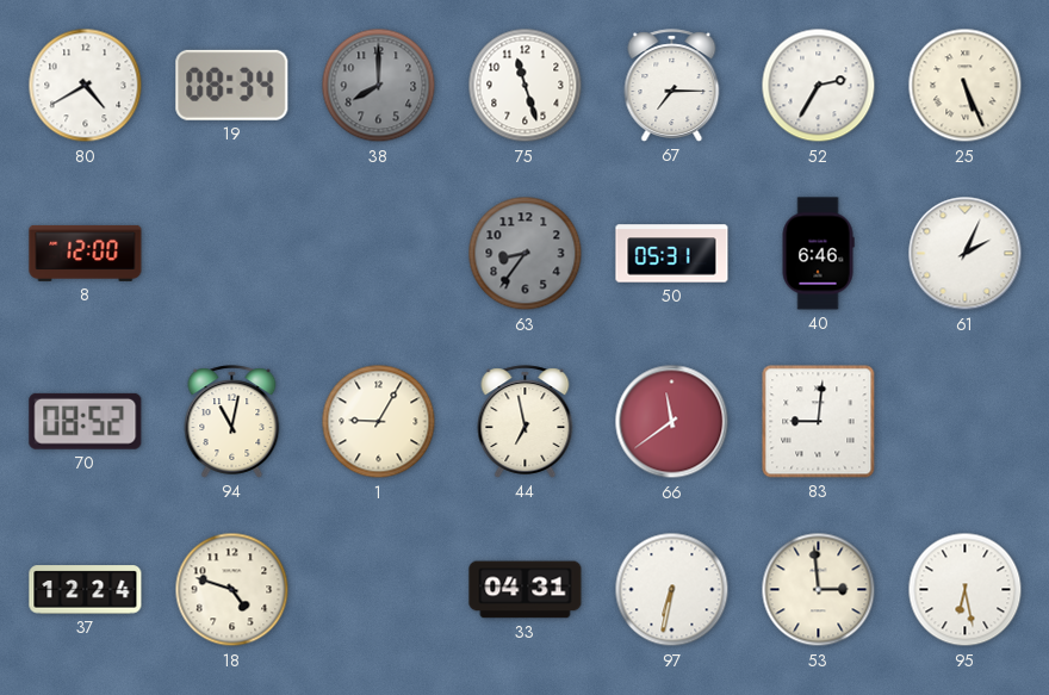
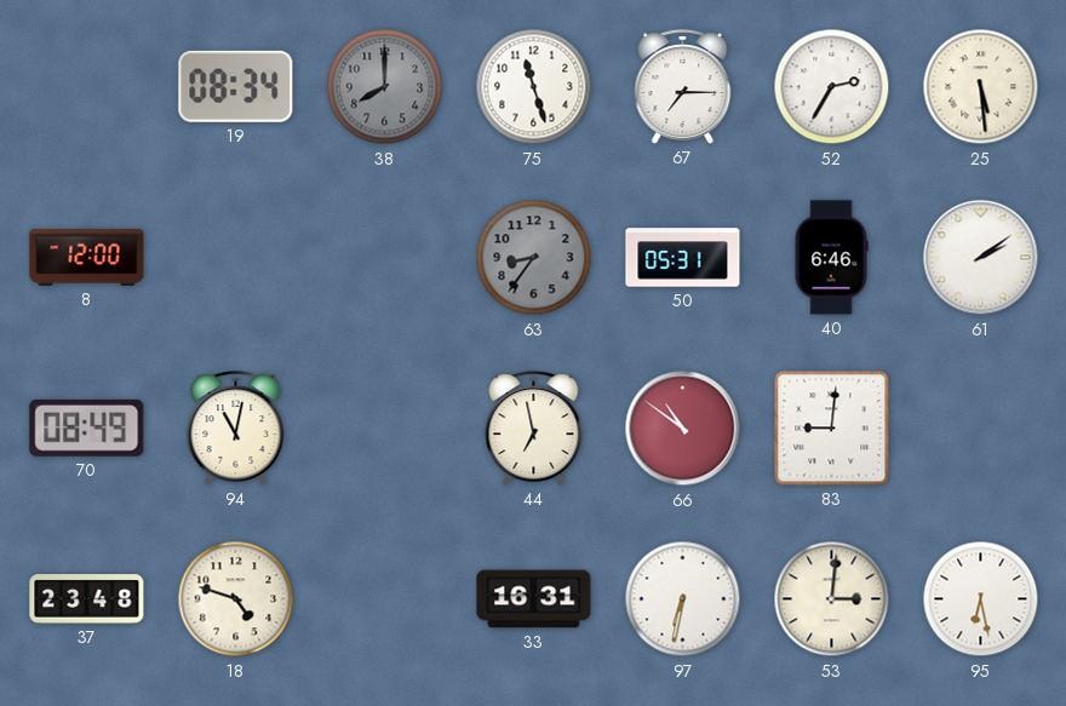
80: 4:40 -> none
25: 5:26 -> 5:29
61: 2:04 -> 2:09
70: 08:52 -> 08:49
1: 9:05 -> none
66: 11:39 -> 10:51
37: 12:24 -> 23:48
33: 04:31 -> 16:31
53: 2:59 -> 3:01
